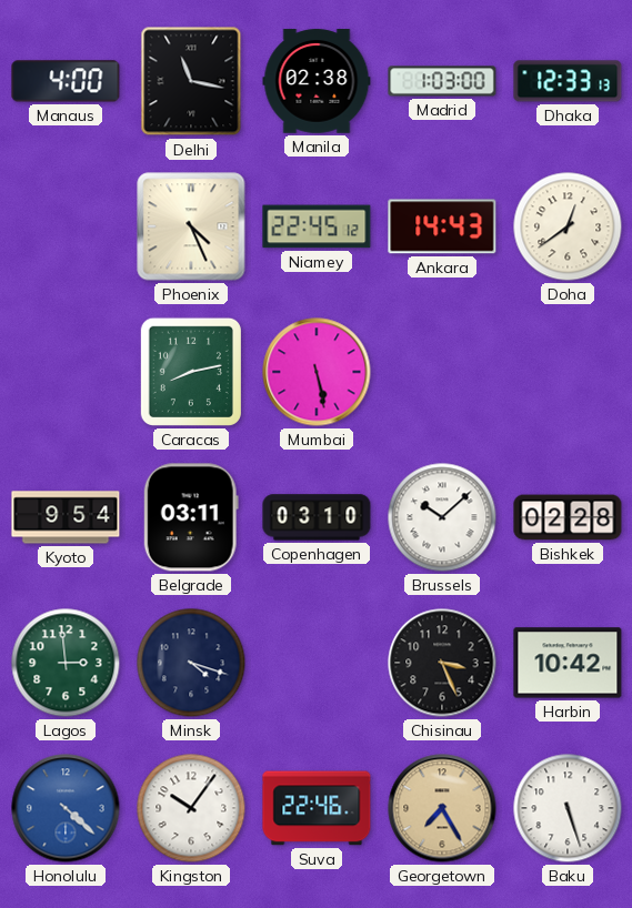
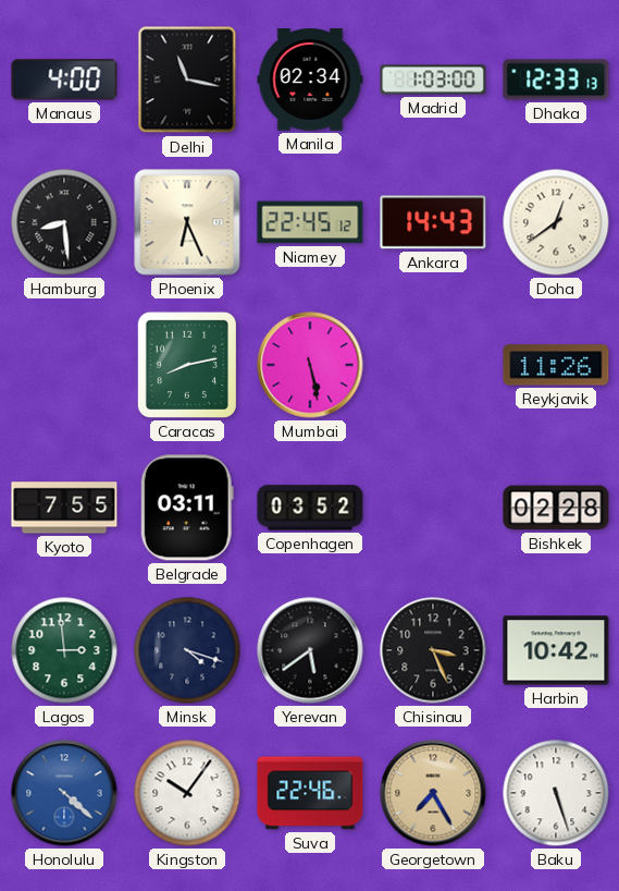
Manila: 02:38 -> 02:34
Hamburg: none -> 8:29
Phoenix: 4:26 -> 6:26
Reykjavik: none -> 11:26
Kyoto: 9:54 -> 7:55
Copenhagen: 03:10 -> 03:52
Brussels: 10:08 -> none
Yerevan: none -> 5:39
